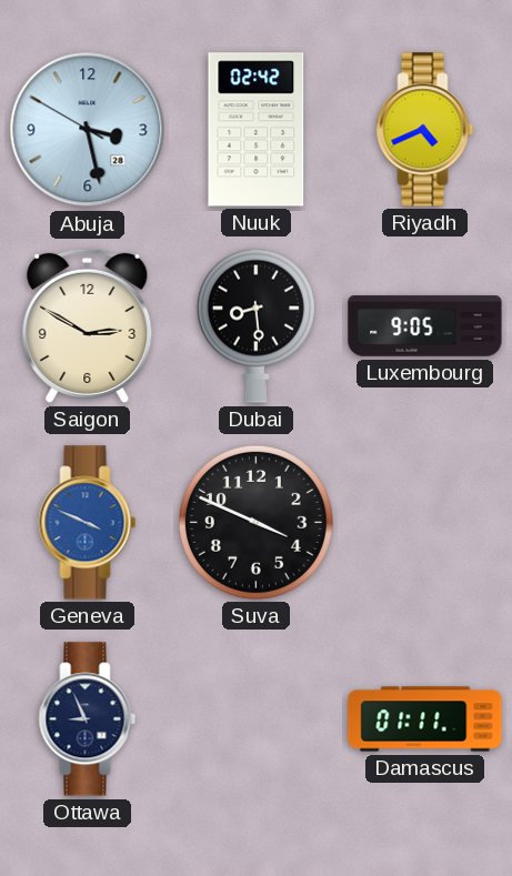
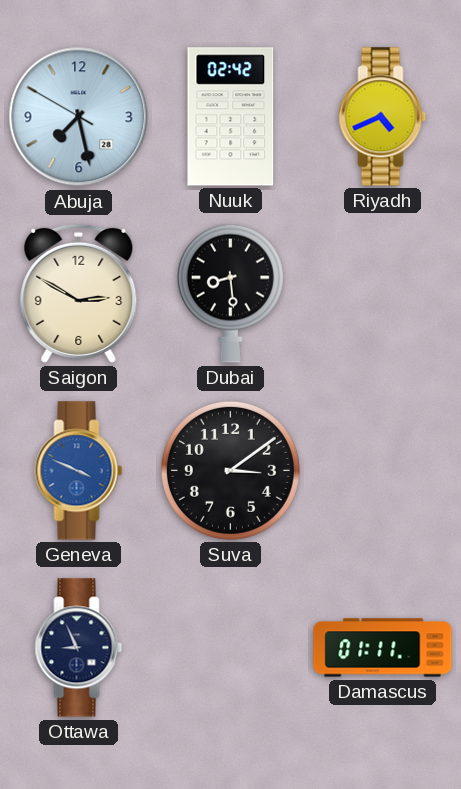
Abuja: 3:27 -> 7:27
Luxembourg: 9:05 -> none
Suva: 3:49 -> 3:09
